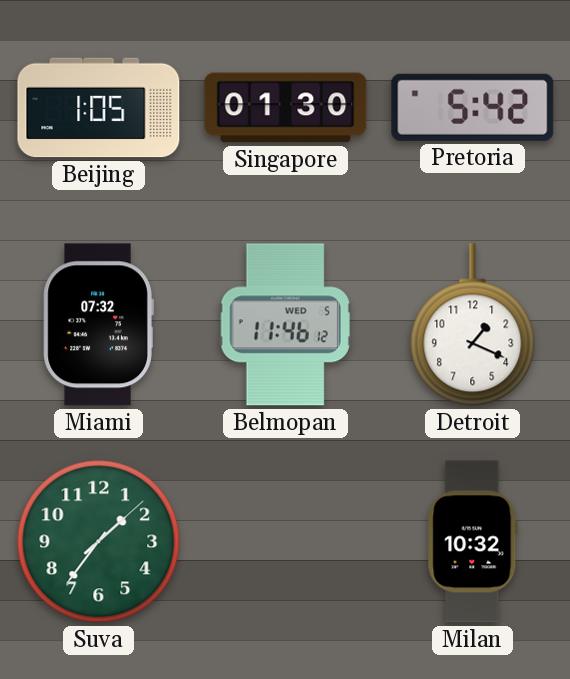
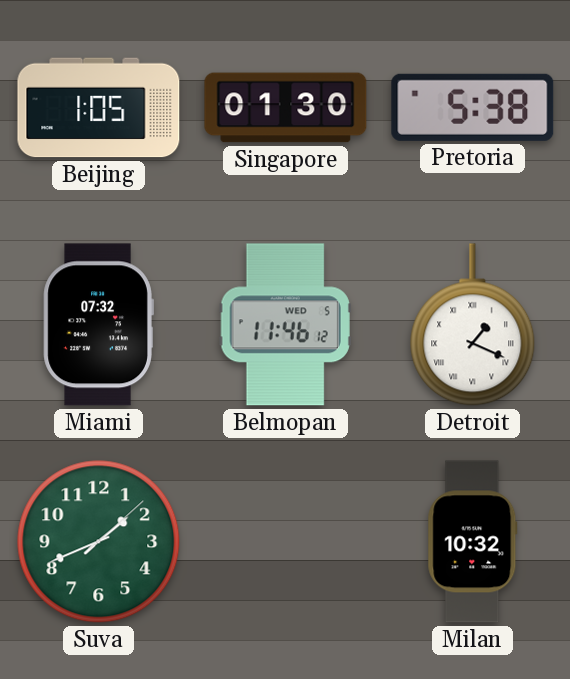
Pretoria: 5:42 -> 5:38
Detroit numerals: Arabic -> Roman
Suva: 1:36 -> 1:41
